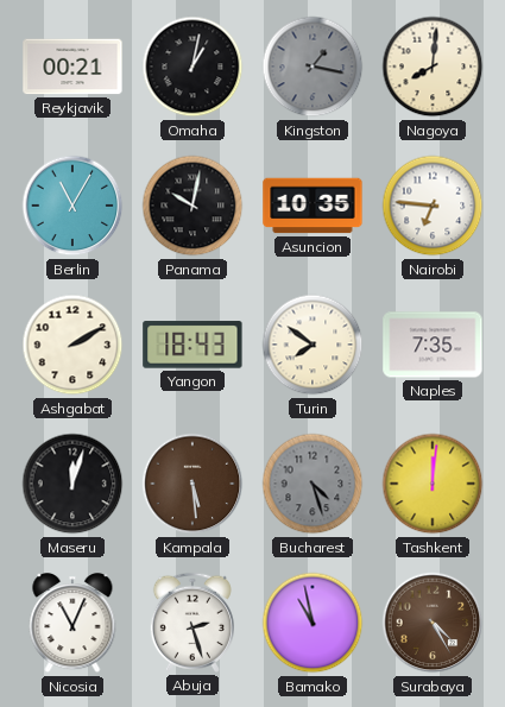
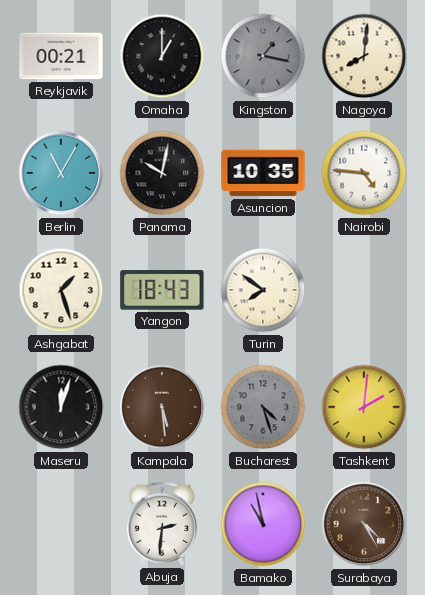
Omaha: 1:02 -> 1:00
Nairobi: 6:46 -> 4:46
Ashgabat: 2:10 -> 1:27
Naples: 7:35 -> none
Tashkent: 12:01 -> 2:01
Nicosia: 11:04 -> none
Abuja: 2:27 -> 2:31
